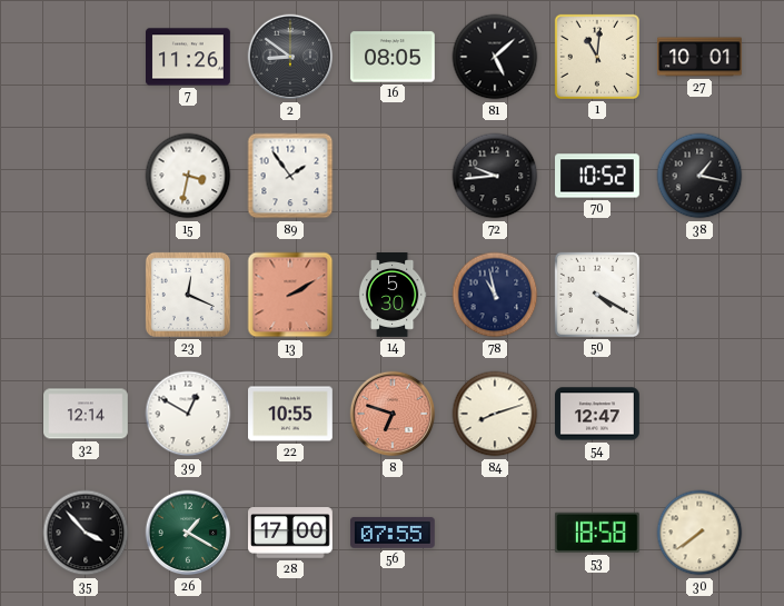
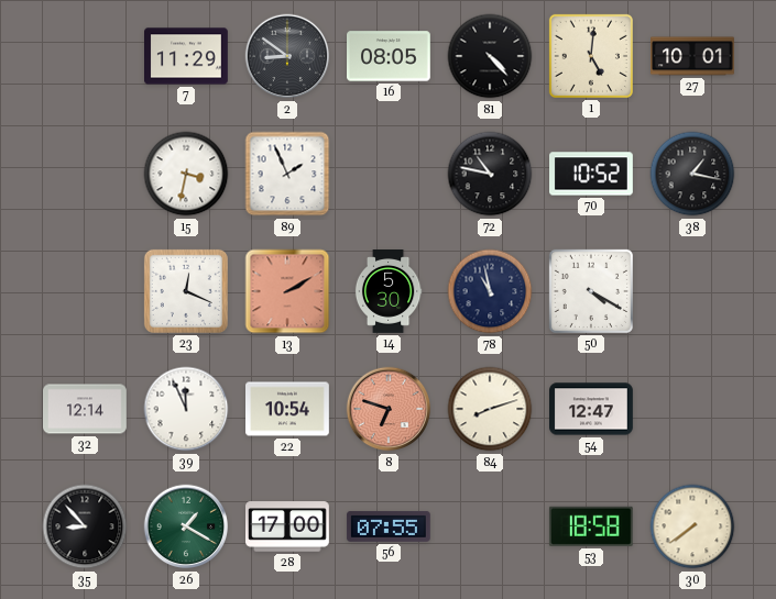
7: 11:26 -> 11:29
81: 5:08 -> 4:23
1: 11:01 -> 5:01
89: 1:54 -> 1:56
72: 9:44 -> 10:47
39: 12:50 -> 11:56
22: 10:55 -> 10:54
35: 3:53 -> 8:53
